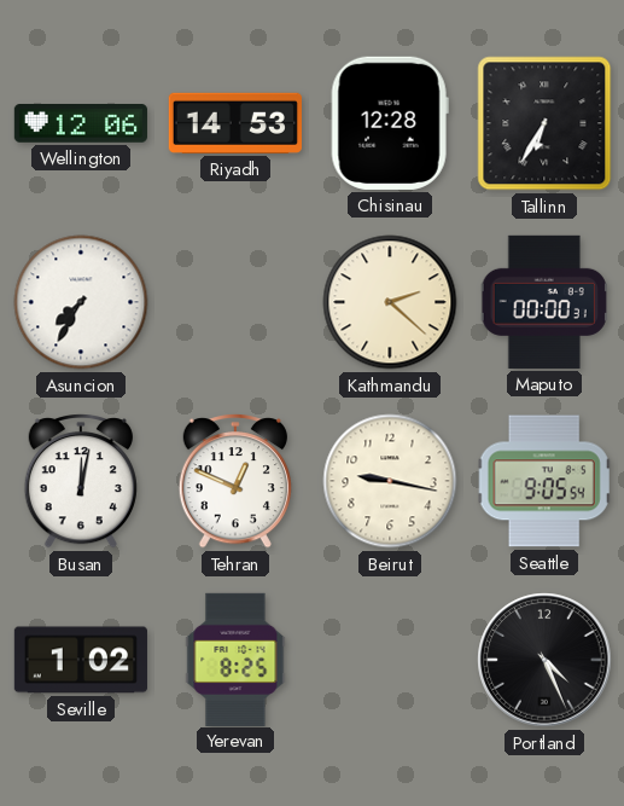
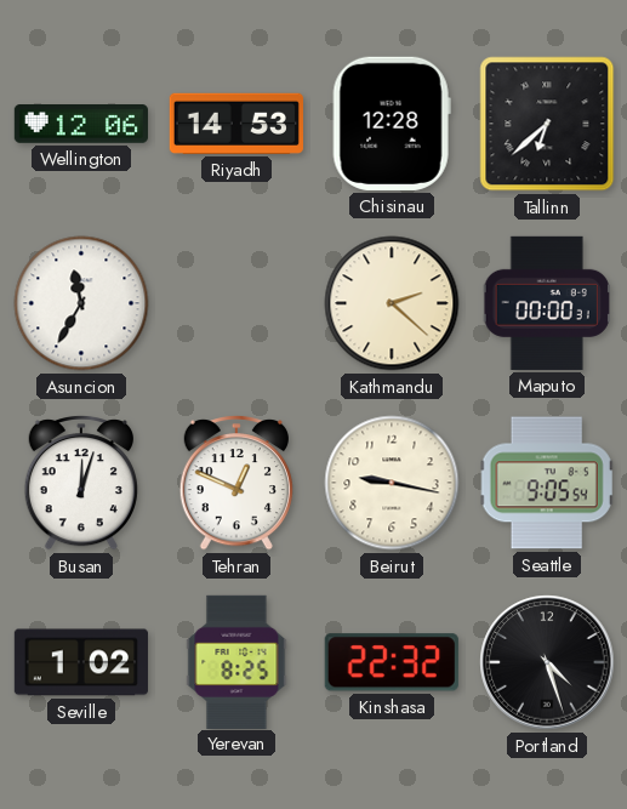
Tallinn: 6:35 -> 6:38
Asuncion: 7:35 -> 11:35
Busan: 12:02 -> 12:03
Kinshasa: none -> 22:32
Portland: 4:26 -> 4:27
